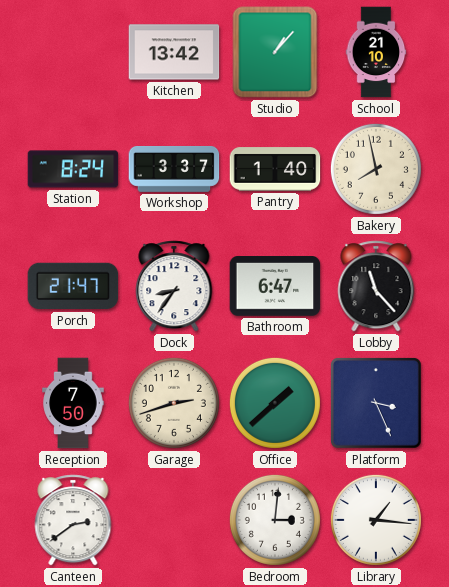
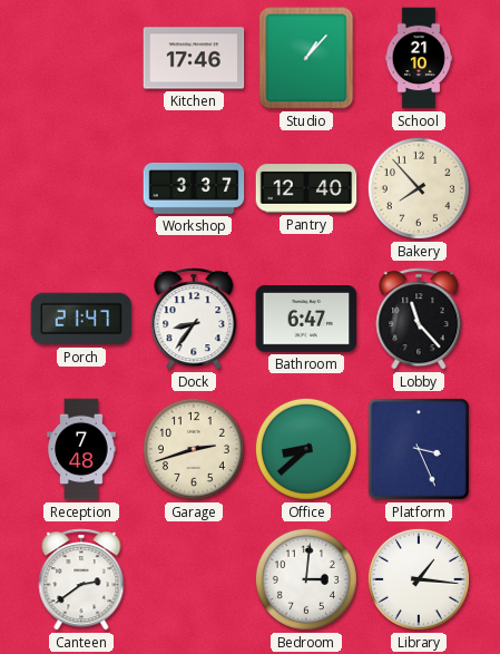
Kitchen: 13:42 -> 17:46
Station: 8:24 -> none
Pantry: 1:40 -> 12:40
Bakery: 7:58 -> 7:53
Reception: 7:50 -> 7:48
Office: 1:38 -> 8:38
